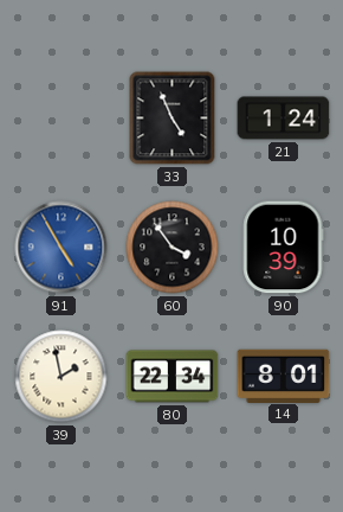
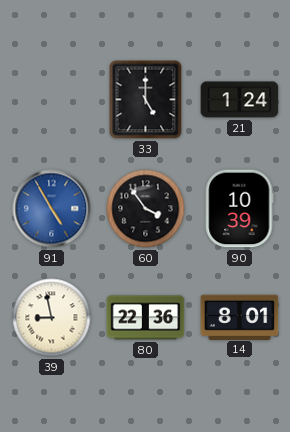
33: 4:56 -> 5:00
39: 1:58 -> 8:58
80: 22:34 -> 22:36
